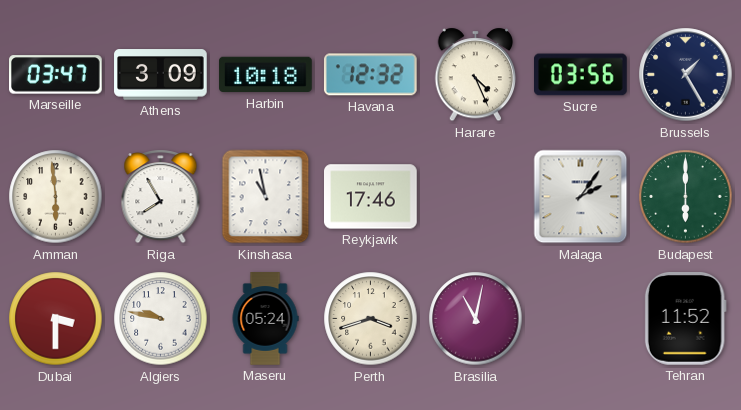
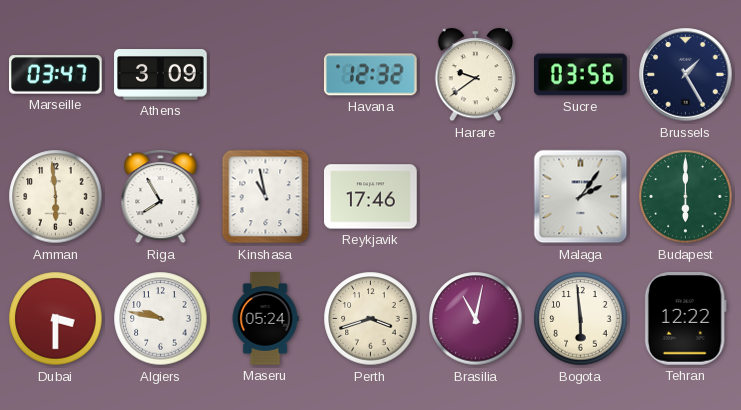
Harbin: 10:18 -> none
Harare: 4:26 -> 9:39
Bogota: none -> 5:59
Tehran: 11:52 -> 12:22
